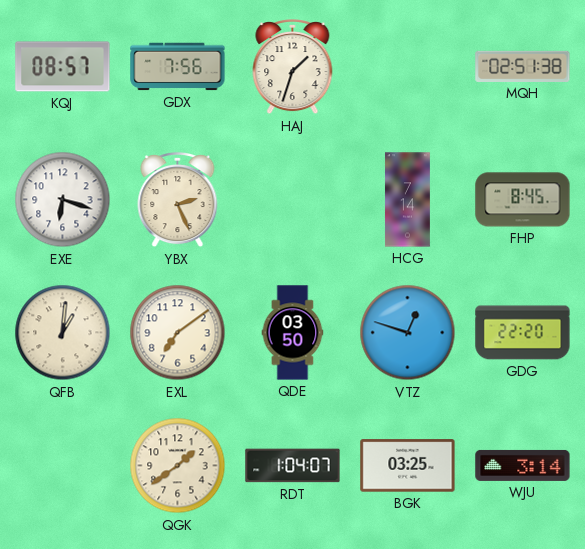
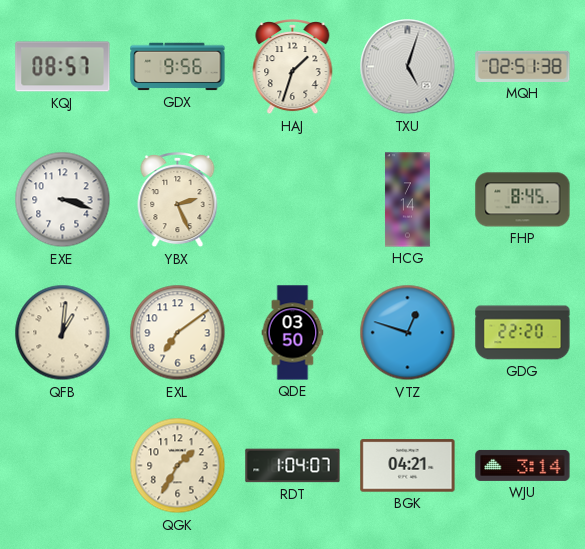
GDX: 7:56 -> 9:56
TXU: none -> 5:03
EXE: 6:18 -> 3:18
QGK: 1:39 -> 1:35
BGK: 03:25 -> 04:21
